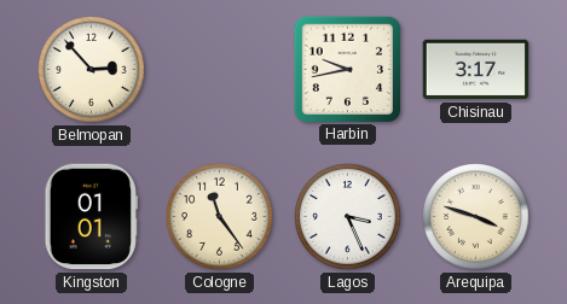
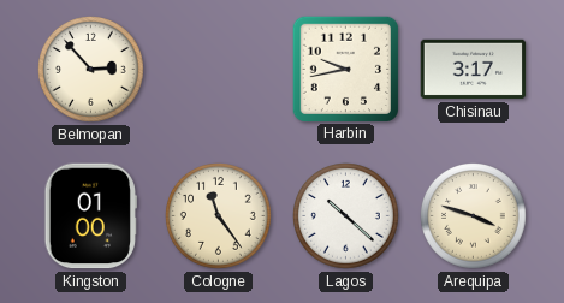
Kingston: 01:01 -> 01:00
Lagos: 3:26 -> 10:22
